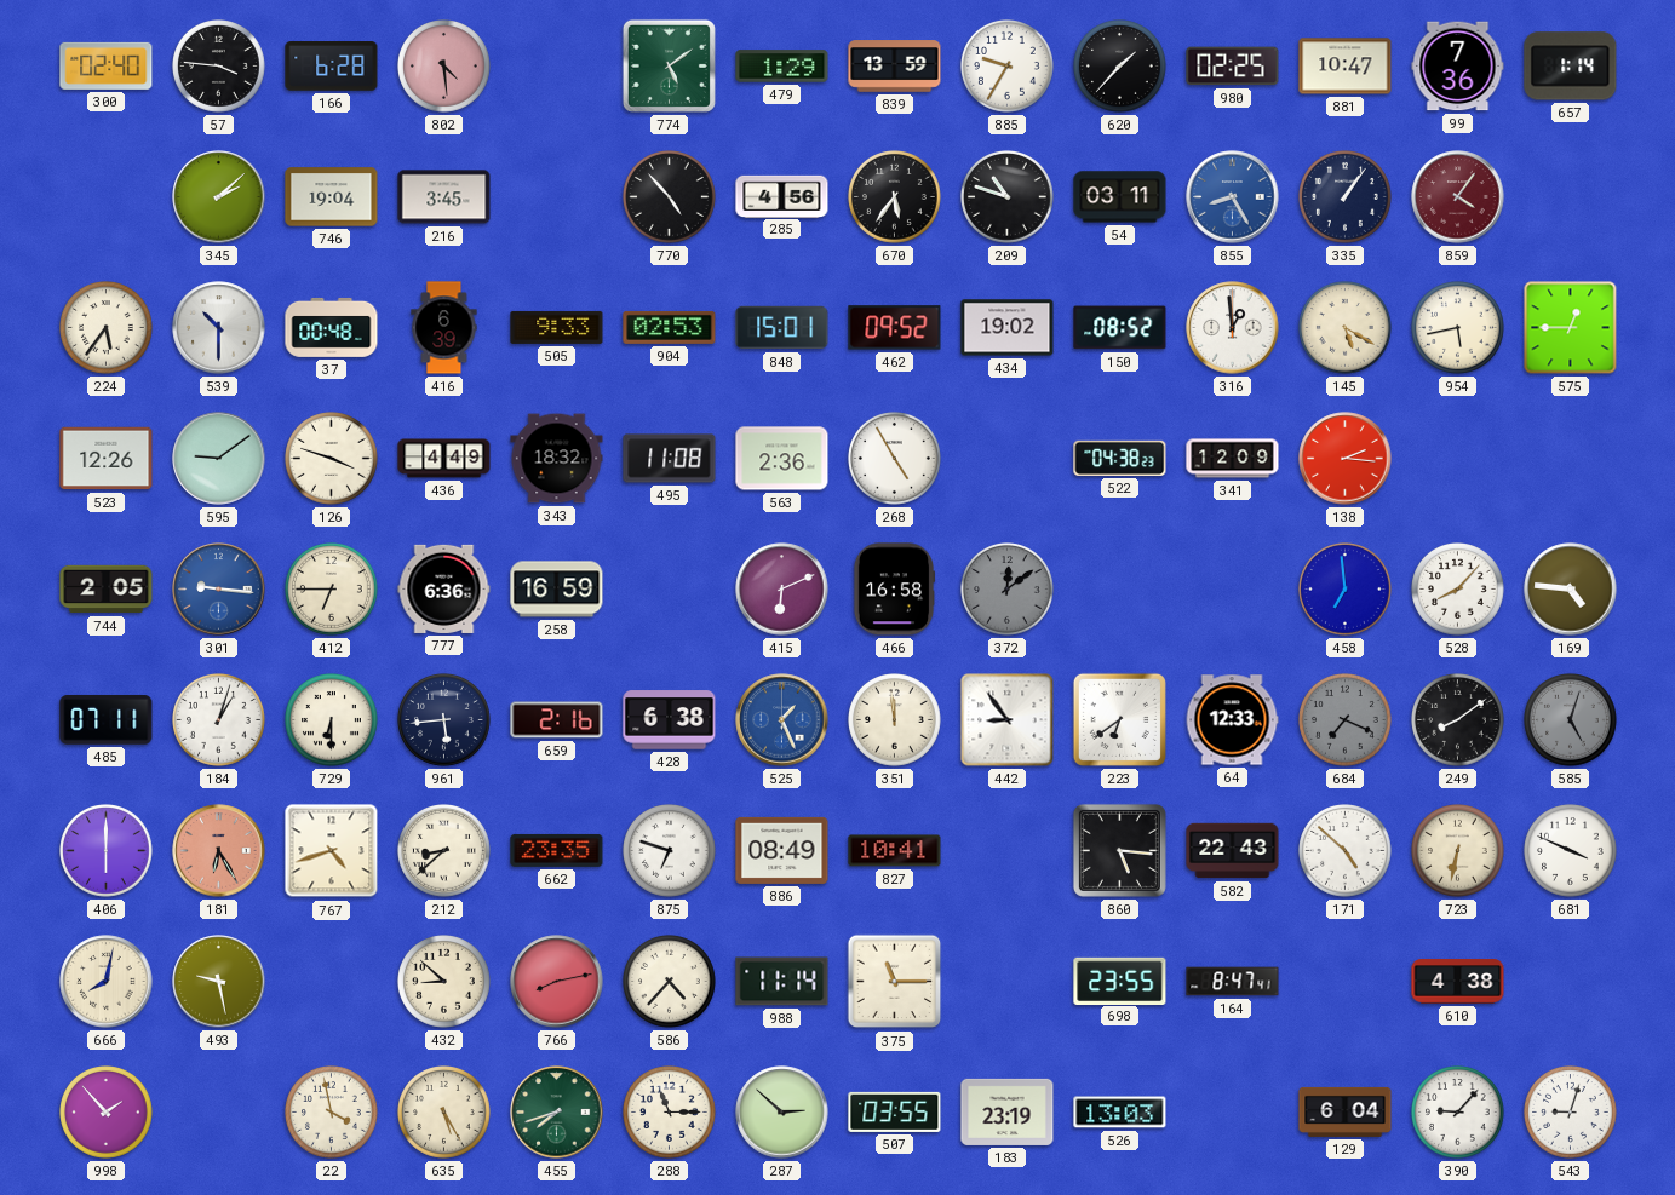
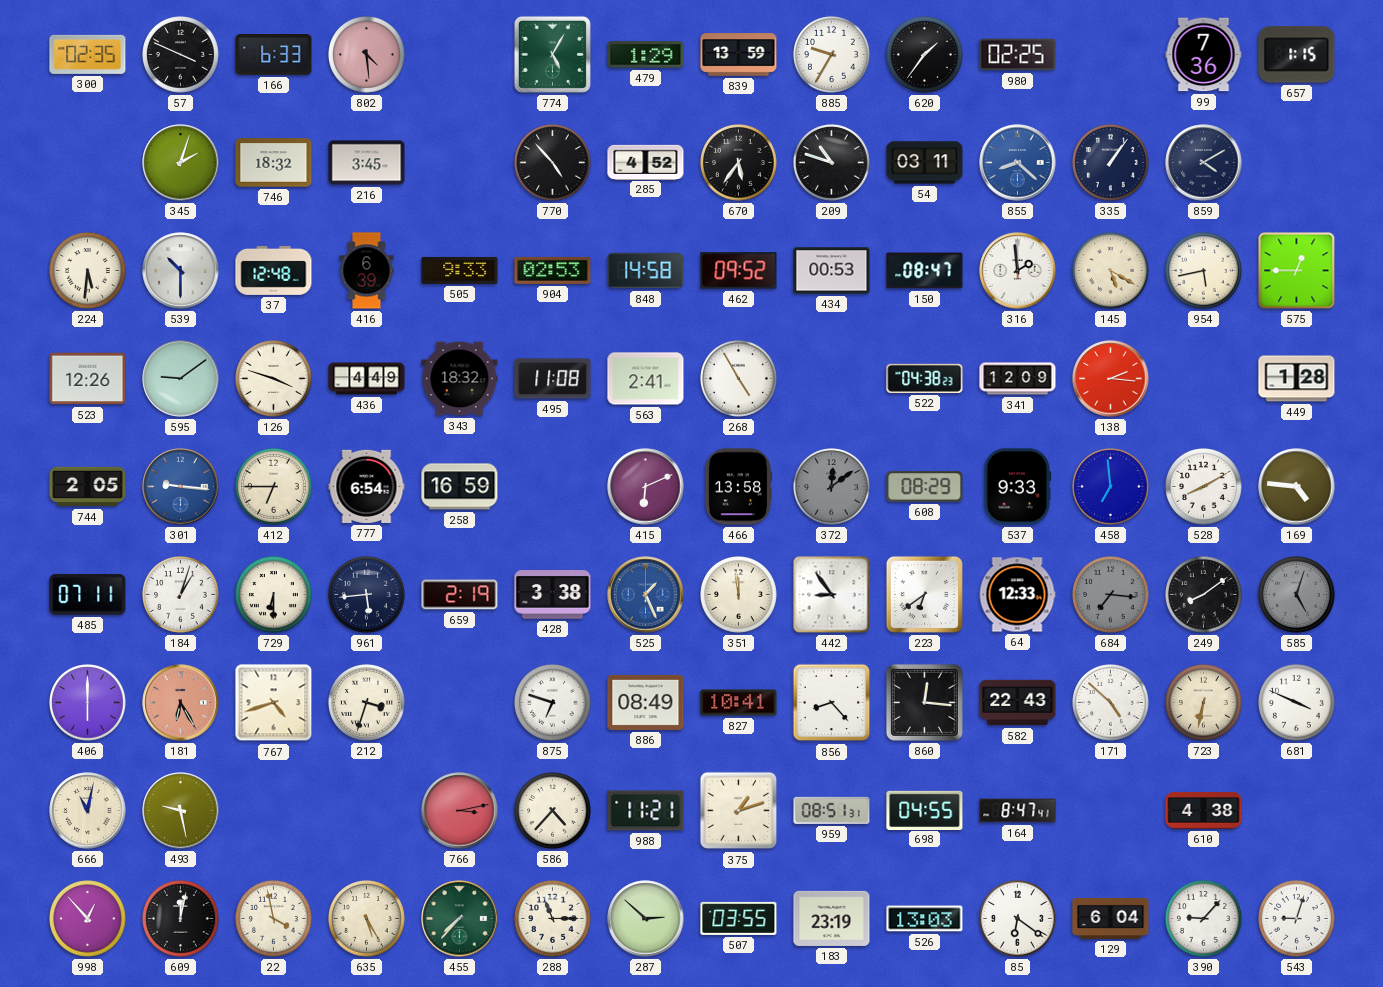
300: 02:40 -> 02:35
57: 3:46 -> 3:49
166: 6:28 -> 6:33
774: 5:09 -> 5:05
620: 1:37 -> 1:36
881: 10:47 -> none
657: 1:14 -> 1:15
345: 2:08 -> 2:03
746: 19:04 -> 18:32
285: 4:56 -> 4:52
855: 8:25 -> 8:22
859: 4:06 -> 4:10
859 dial: burgundy -> navy
224: 5:36 -> 5:31
37: 00:48 -> 12:48
848: 15:01 -> 14:58
434: 19:02 -> 00:53
150: 08:52 -> 08:47
316: 12:59 -> 1:59
563: 2:36 -> 2:41
449: none -> 1:28
777: 6:36 -> 6:54
466: 16:58 -> 13:58
608: none -> 08:29
537: none -> 9:33
528: 8:07 -> 8:10
659: 2:16 -> 2:19
428: 6:38 -> 3:38
684: 7:19 -> 7:16
212: 8:38 -> 3:33
662: 23:35 -> none
856: none -> 8:23
860: 5:16 -> 12:16
666: 8:02 -> 11:02
432: 8:52 -> none
766: 8:13 -> 3:13
988: 11:14 -> 11:21
375: 11:15 -> 1:12
959: none -> 08:51
698: 23:55 -> 04:55
998: 1:53 -> 12:53
609: none -> 12:02
455: 7:42 -> 7:37
85: none -> 6:21
